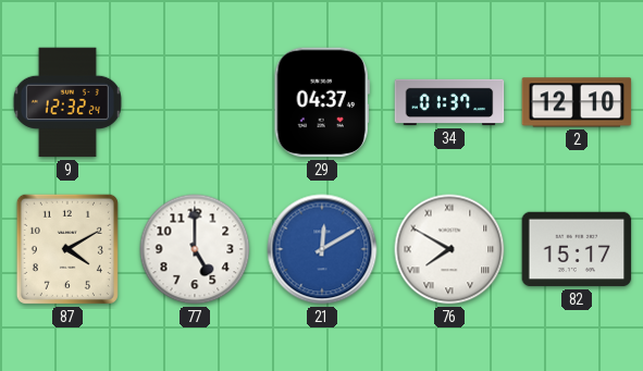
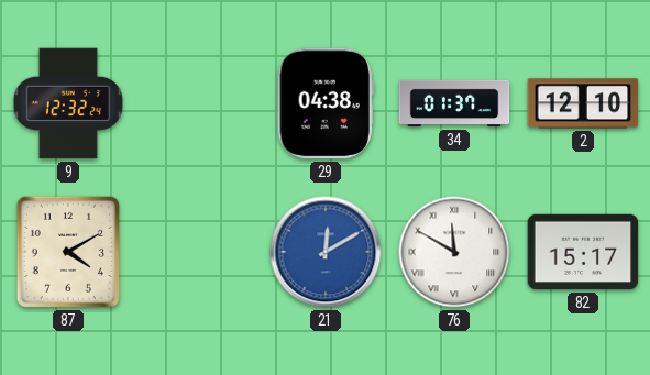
29: 04:37 -> 04:38
77: 5:00 -> none
76: 7:50 -> 11:50
